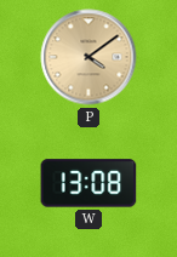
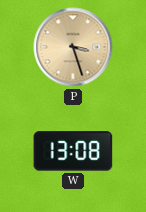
P: 4:09 -> 3:27
